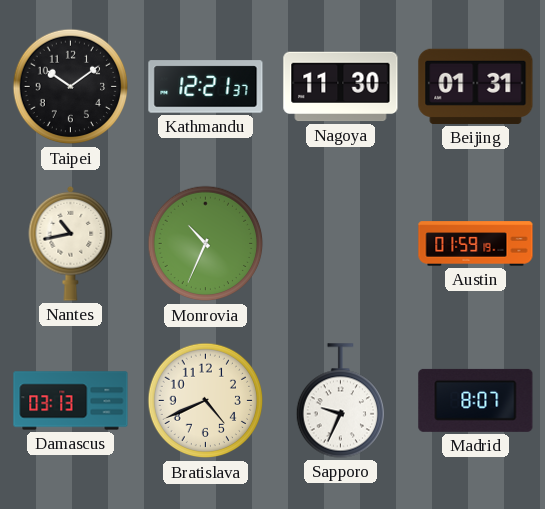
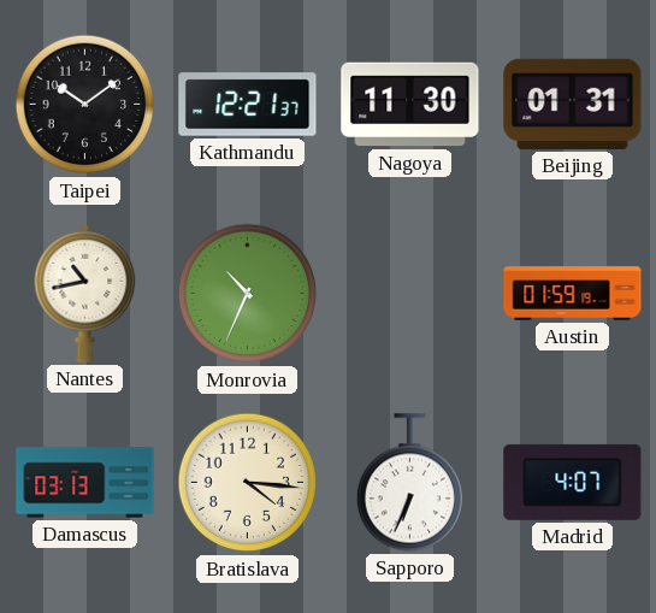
Bratislava: 4:41 -> 4:16
Sapporo: 9:34 -> 6:34
Madrid: 8:07 -> 4:07
